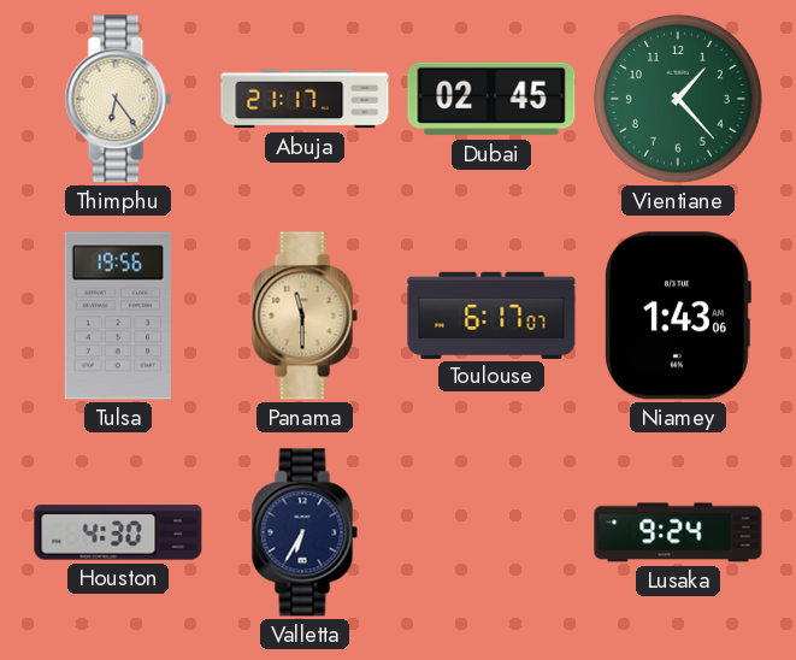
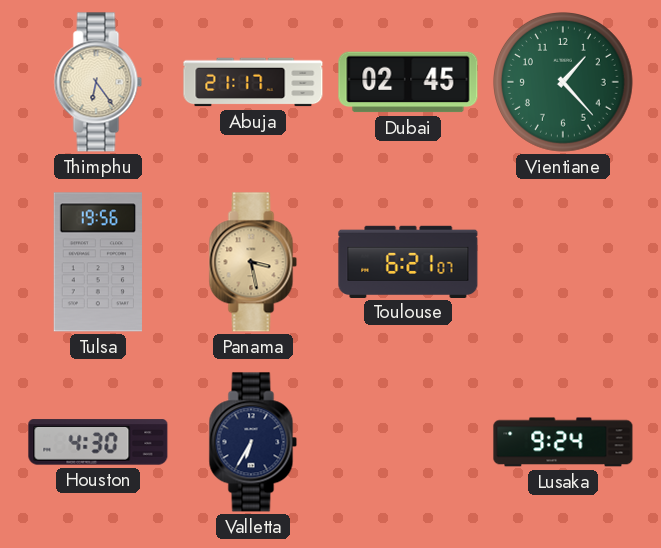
Panama: 11:30 -> 3:28
Toulouse: 6:17 -> 6:21
Niamey: 1:43 -> none
